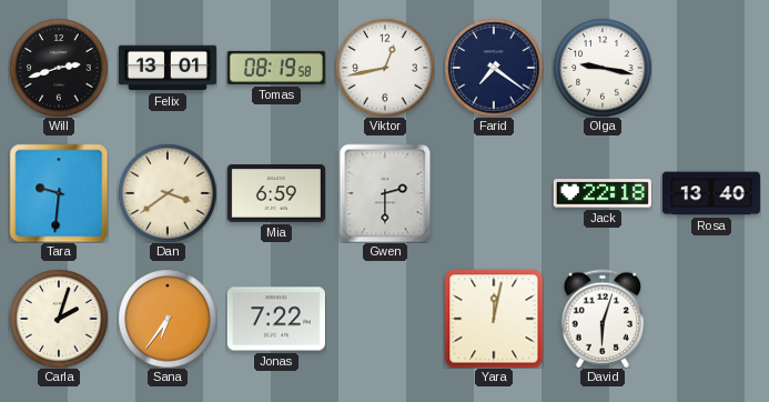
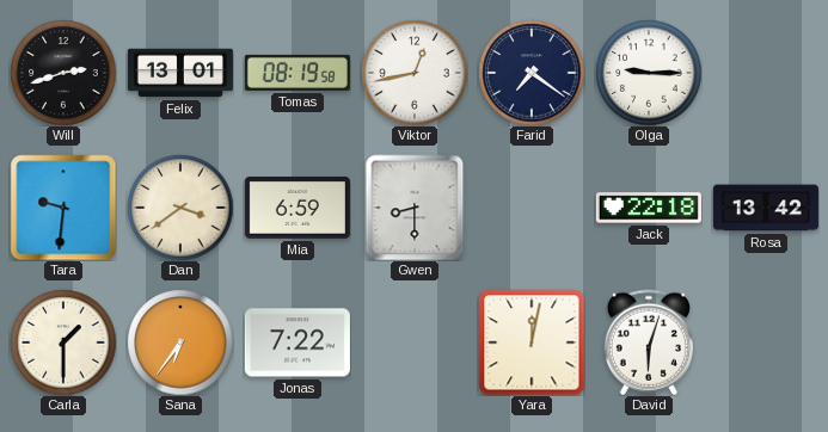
Olga: 9:17 -> 9:15
Gwen: 2:30 -> 8:30
Rosa: 13:40 -> 13:42
Carla: 2:03 -> 1:30
